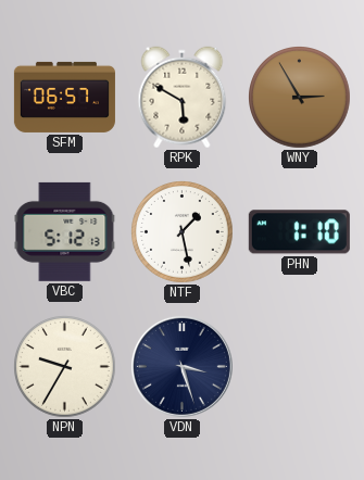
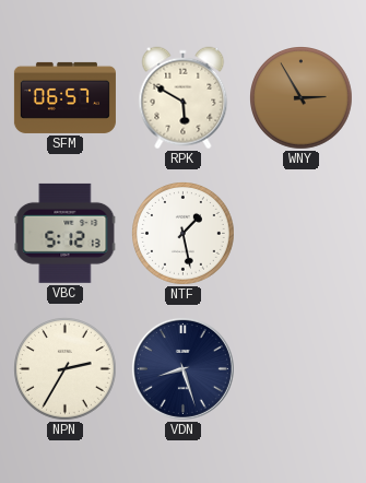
PHN: 1:10 -> none
NPN: 9:35 -> 2:35
VDN: 3:27 -> 8:27
